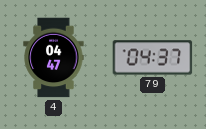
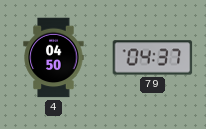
4: 04:47 -> 04:50
